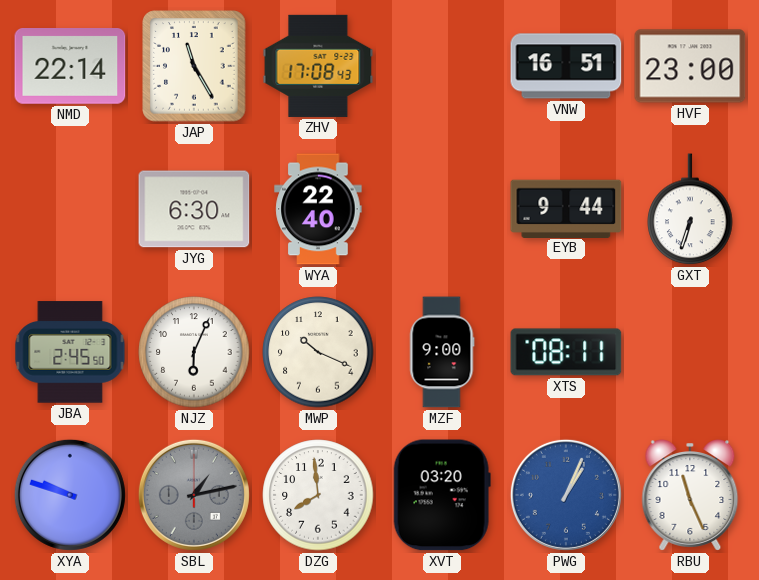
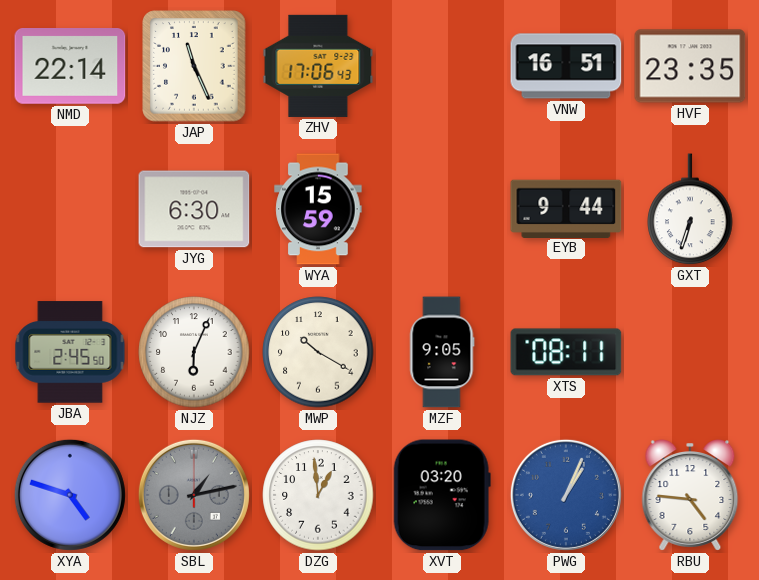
JAP: 11:25 -> 11:26
ZHV: 17:08 -> 17:06
HVF: 23:00 -> 23:35
WYA: 22:40 -> 15:59
MWP: 10:19 -> 10:20
MZF: 9:00 -> 9:05
XYA: 9:48 -> 4:48
DZG: 7:59 -> 12:59
RBU: 11:26 -> 4:46
